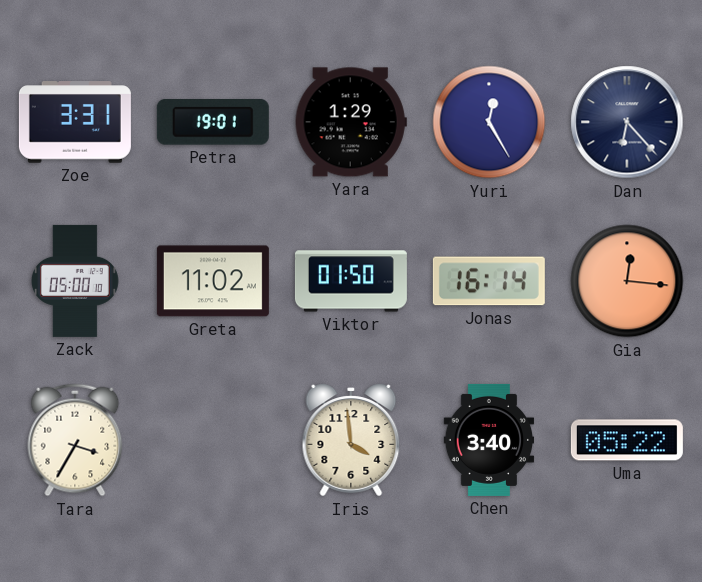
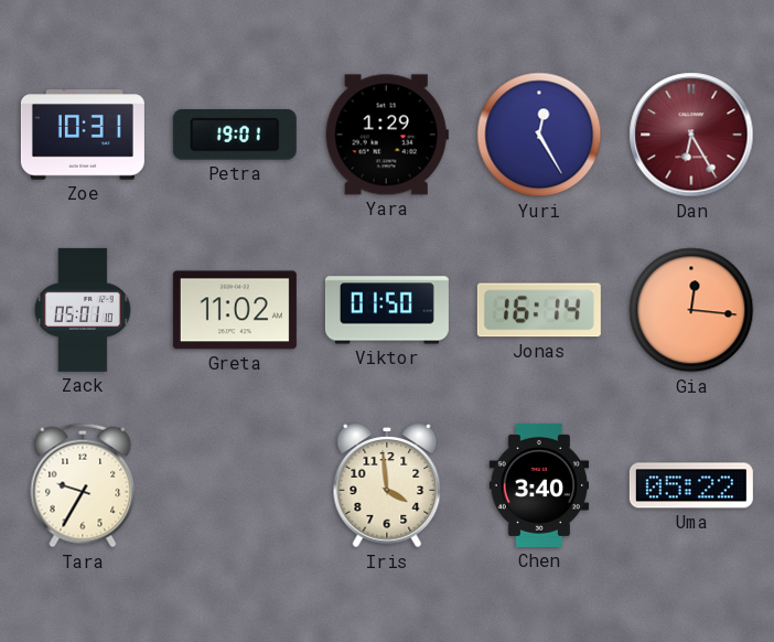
Zoe: 3:31 -> 10:31
Dan: 6:23 -> 6:25
Dan dial: navy -> burgundy
Zack: 05:00 -> 05:01
Tara: 3:35 -> 9:35
